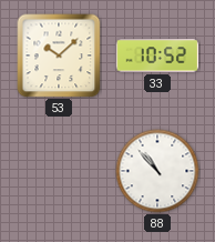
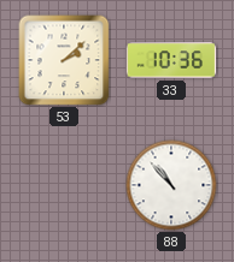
53: 10:08 -> 2:08
33: 10:52 -> 10:36
